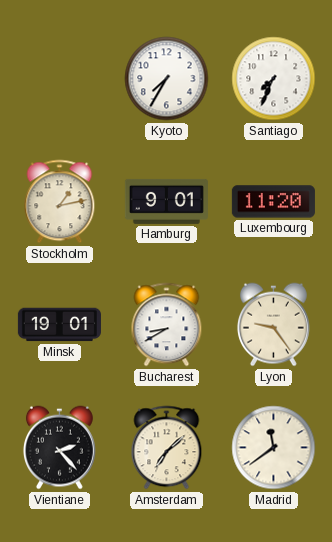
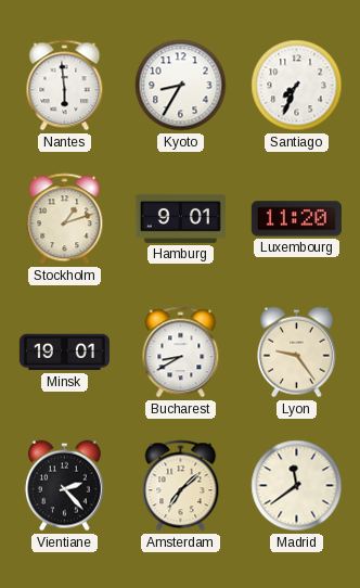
Nantes: none -> 5:59
Kyoto: 7:35 -> 8:35
Stockholm: 1:13 -> 1:12
